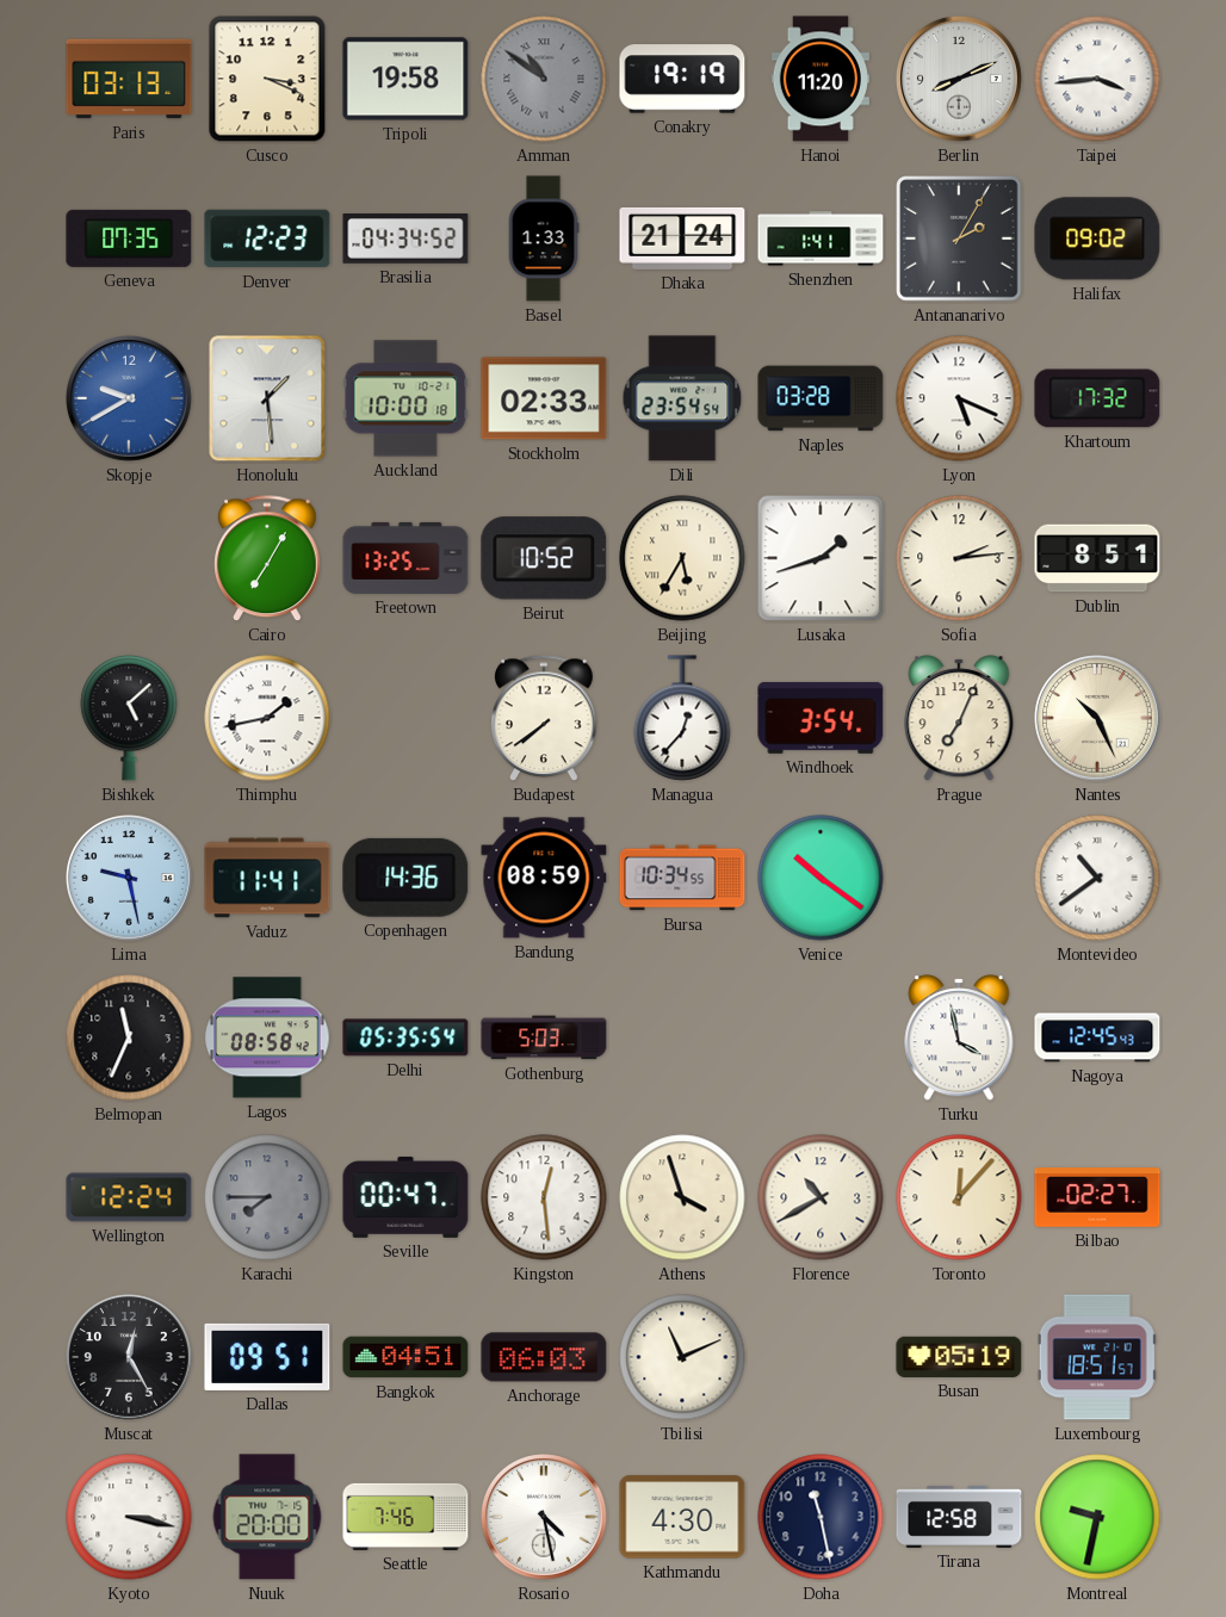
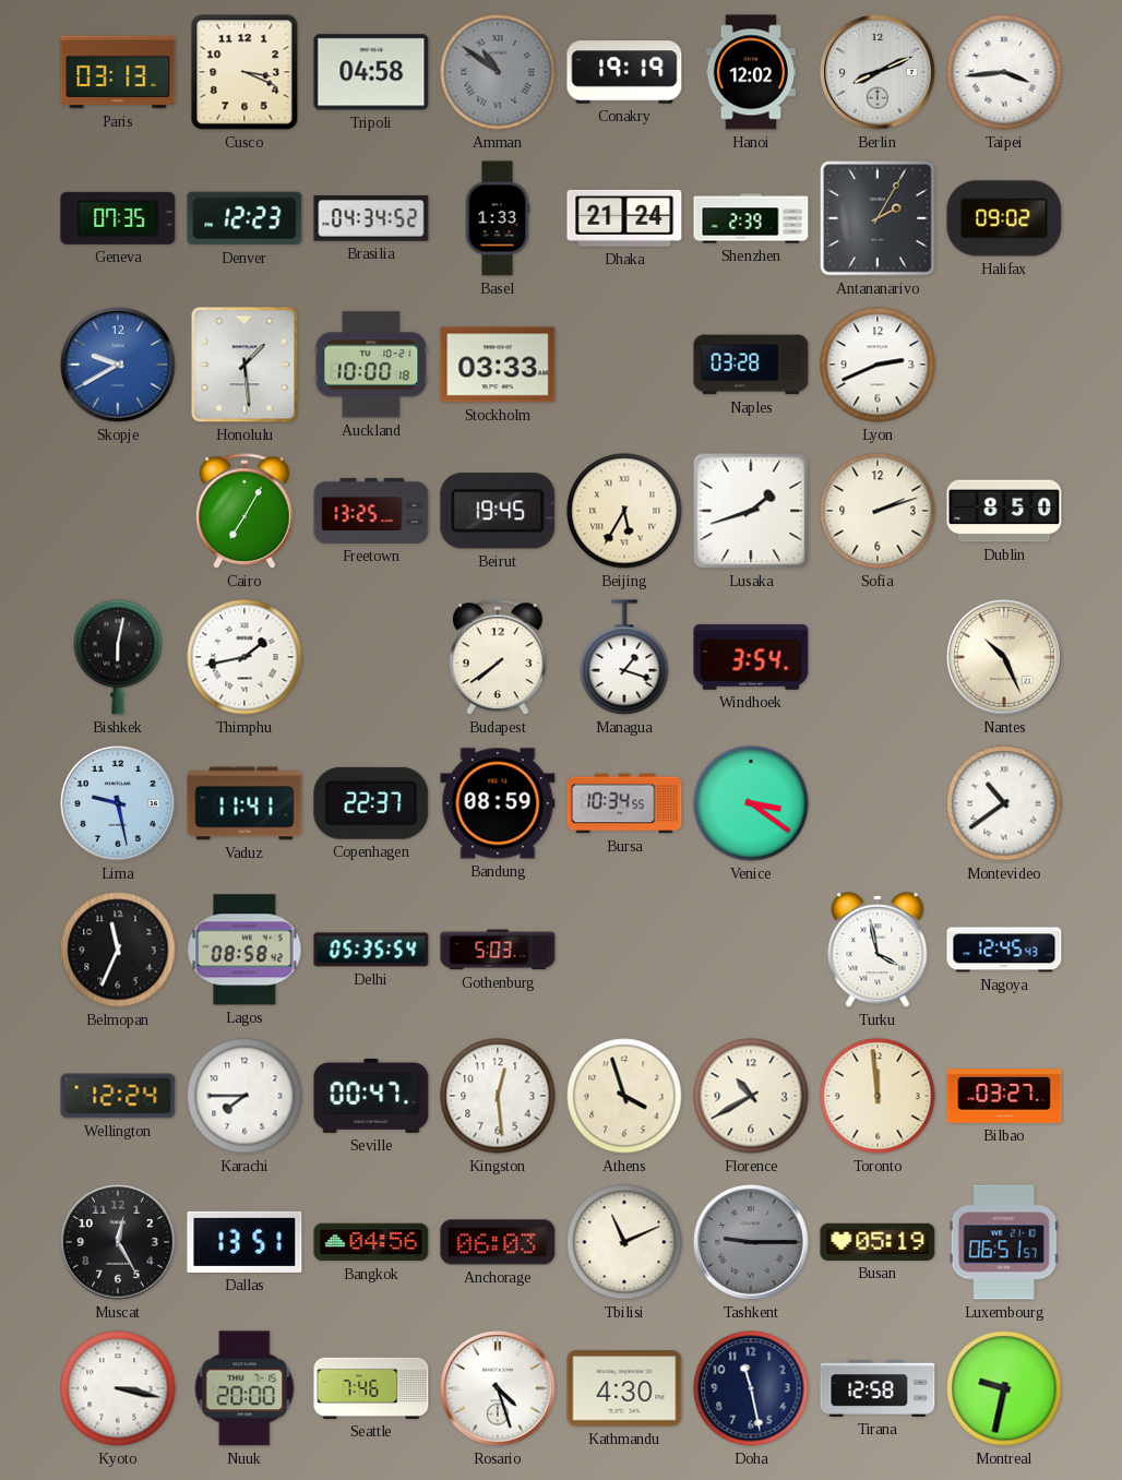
Tripoli: 19:58 -> 04:58
Hanoi: 11:20 -> 12:02
Shenzhen: 1:41 -> 2:39
Stockholm: 02:33 -> 03:33
Dili: 23:54 -> none
Lyon: 5:19 -> 2:41
Khartoum: 17:32 -> none
Beirut: 10:52 -> 19:45
Sofia: 2:14 -> 2:12
Dublin: 8:51 -> 8:50
Bishkek: 5:08 -> 6:02
Managua: 12:37 -> 1:18
Prague: 7:04 -> none
Copenhagen: 14:36 -> 22:37
Venice: 10:21 -> 3:21
Karachi dial: grey -> white
Toronto: 12:07 -> 11:59
Bilbao: 02:27 -> 03:27
Dallas: 09:51 -> 13:51
Bangkok: 04:51 -> 04:56
Tashkent: none -> 9:15
Luxembourg: 18:51 -> 06:51
Rosario: 4:28 -> 4:27
